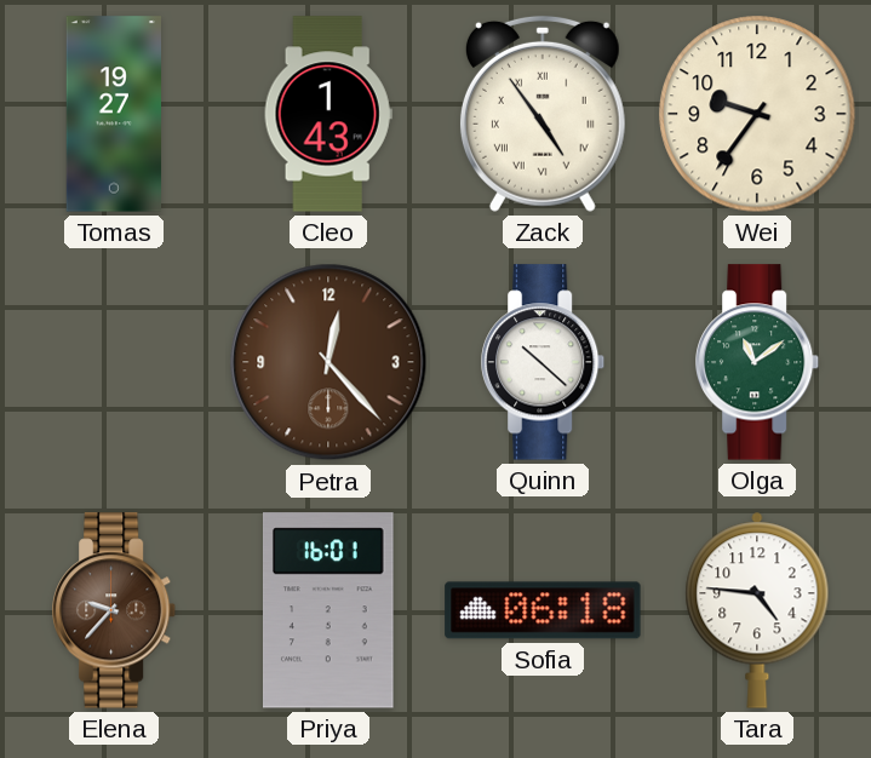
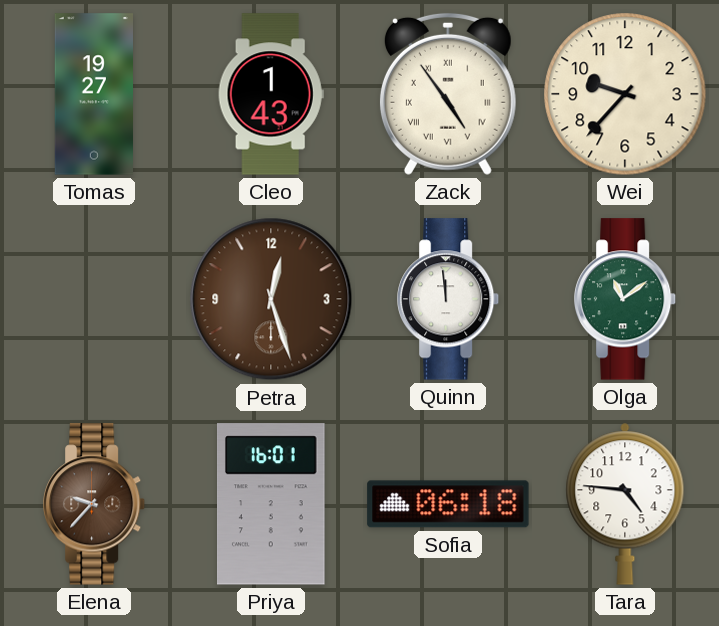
Wei: 9:36 -> 9:37
Petra: 12:23 -> 12:27
Quinn: 10:22 -> 11:59
